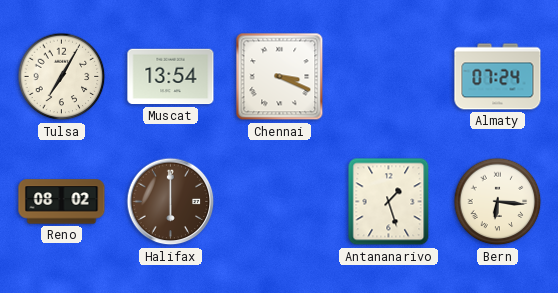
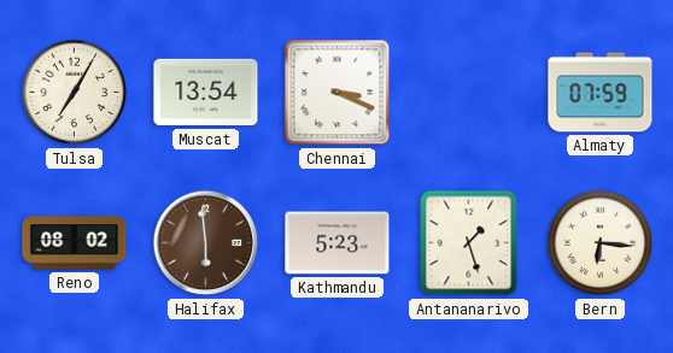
Almaty: 07:24 -> 07:59
Halifax: 6:00 -> 5:59
Kathmandu: none -> 5:23
